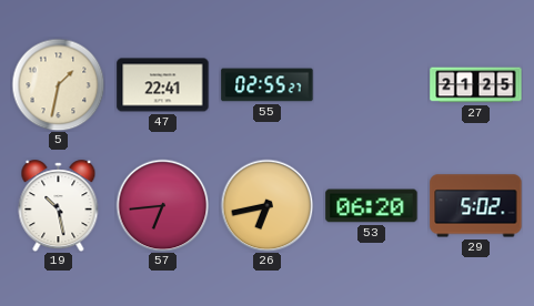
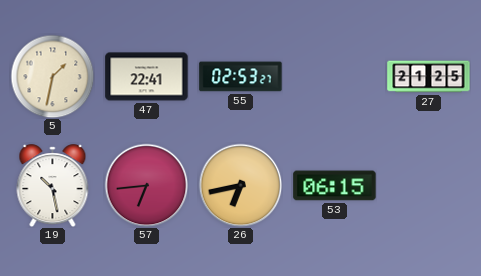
55: 02:55 -> 02:53
53: 06:20 -> 06:15
29: 5:02 -> none
